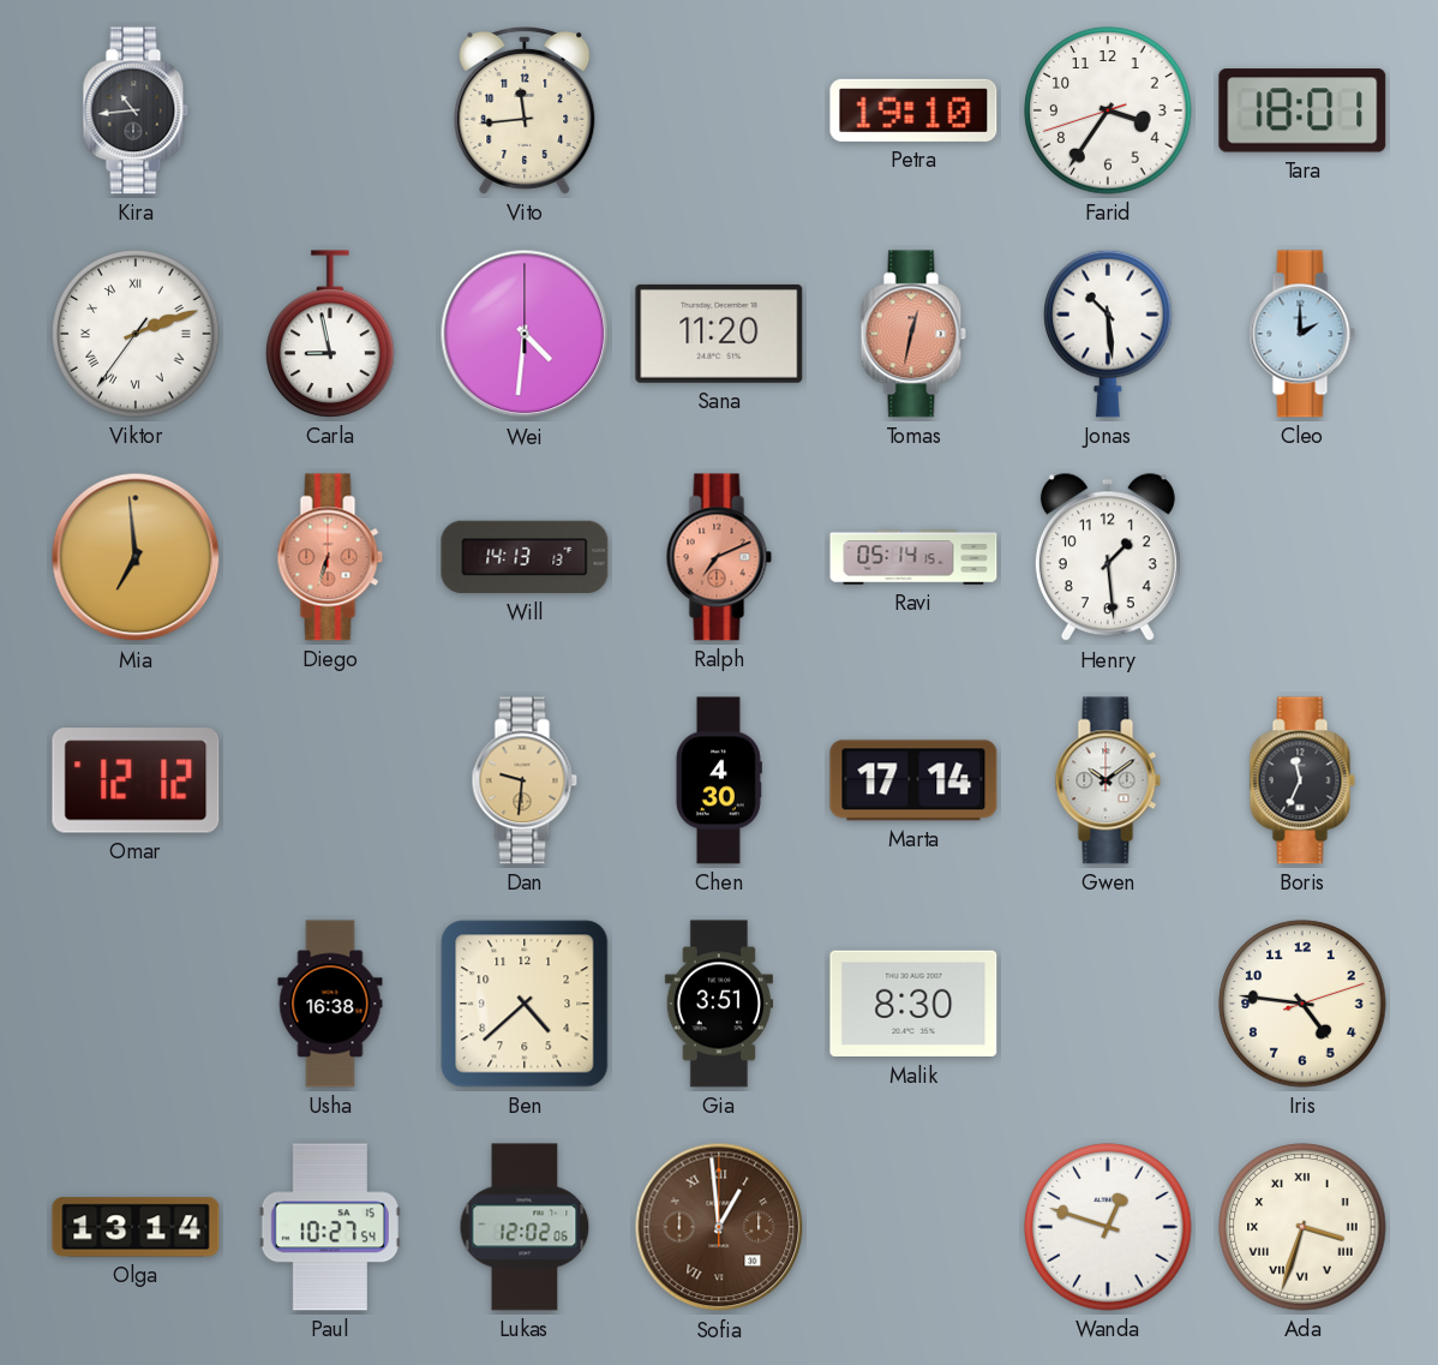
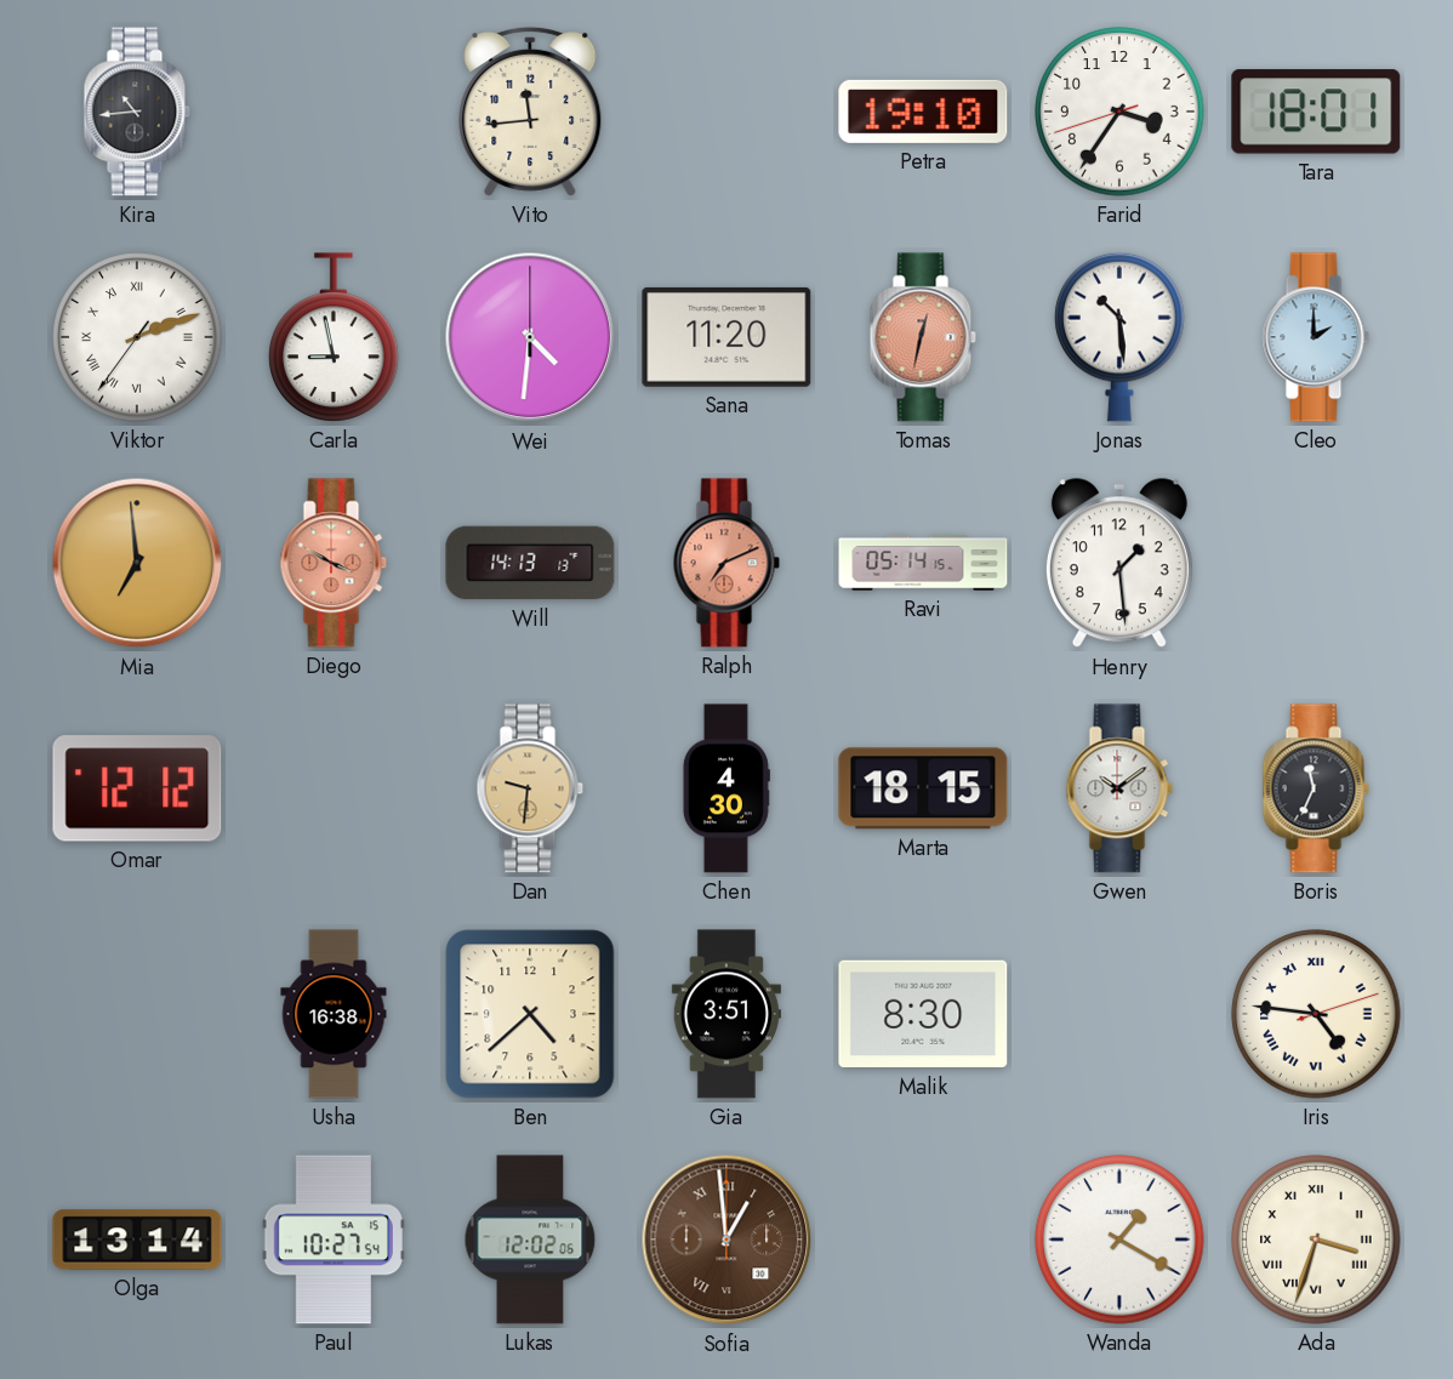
Diego: 6:33 -> 3:50
Marta: 17:14 -> 18:15
Iris numerals: Arabic -> Roman
Wanda: 12:48 -> 1:20
